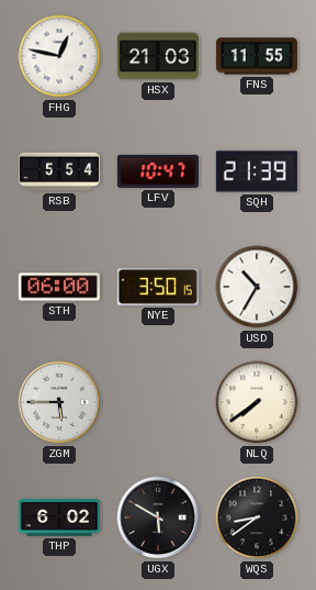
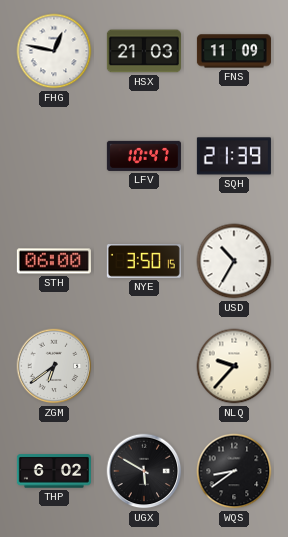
FNS: 11:55 -> 11:09
RSB: 5:54 -> none
ZGM: 5:45 -> 6:39
NLQ: 7:39 -> 9:37
